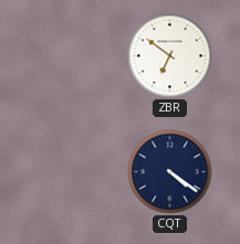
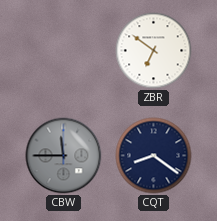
CBW: none -> 11:45
CQT: 4:21 -> 8:21
